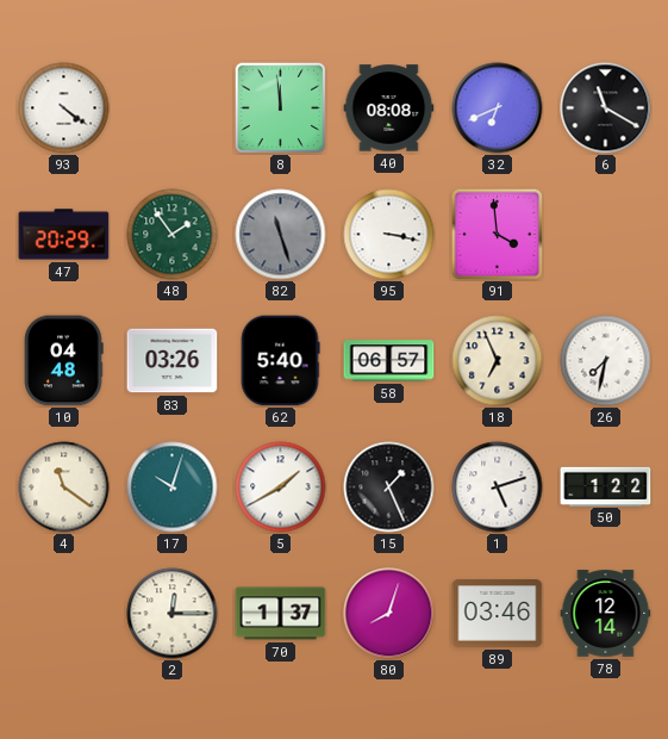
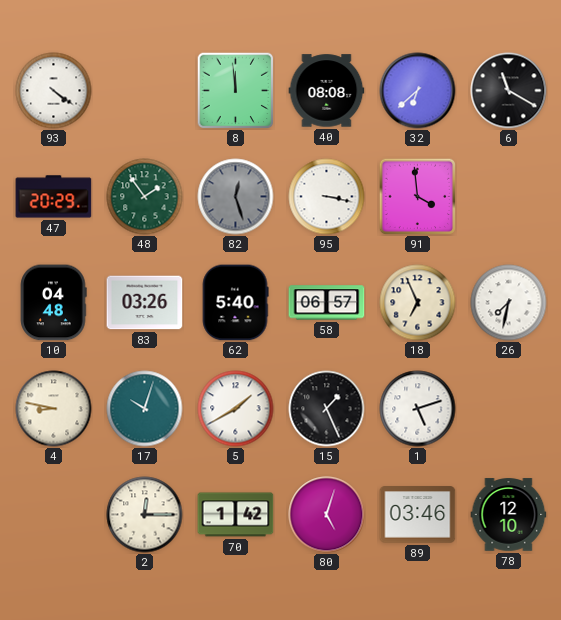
32: 6:41 -> 6:38
82: 11:27 -> 12:27
4: 11:21 -> 8:47
50: 1:22 -> none
70: 1:37 -> 1:42
80: 8:03 -> 5:03
78: 12:14 -> 12:10
